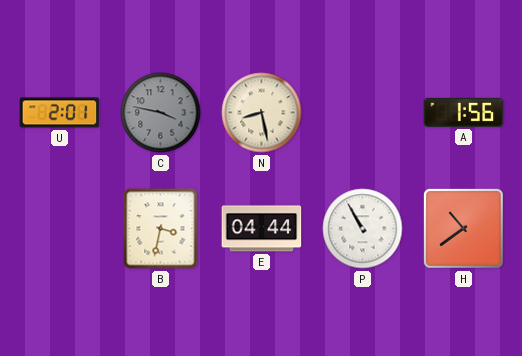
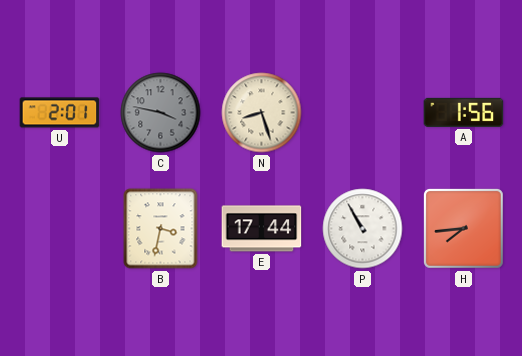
N: 8:28 -> 8:27
E: 04:44 -> 17:44
H: 10:39 -> 7:44
